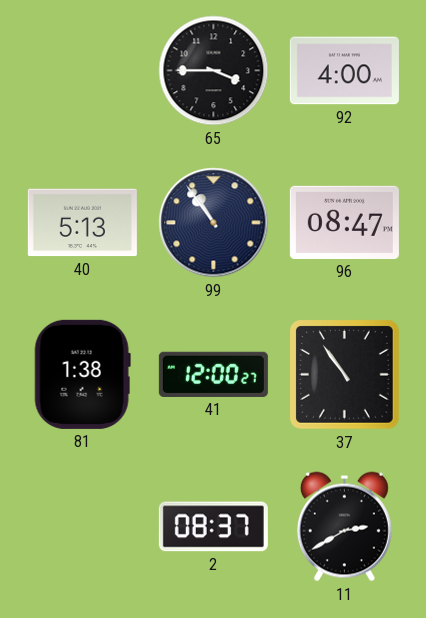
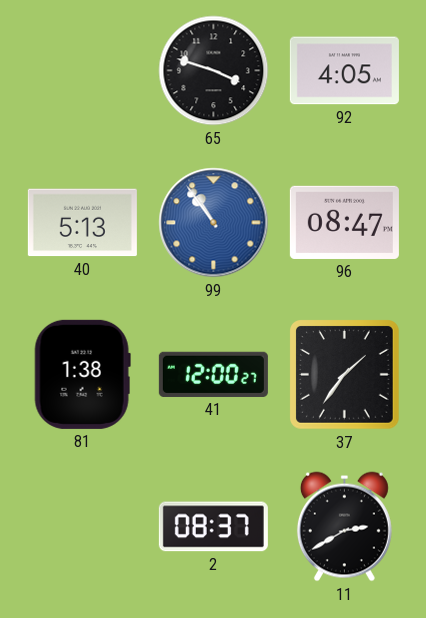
65: 3:45 -> 3:48
92: 4:00 -> 4:05
99 dial: navy -> blue
37: 10:54 -> 1:36
